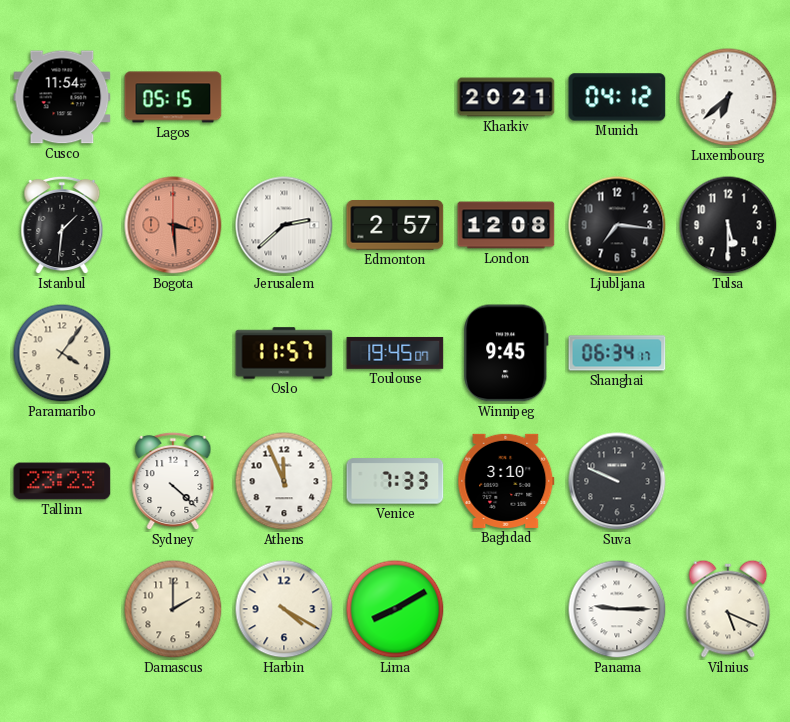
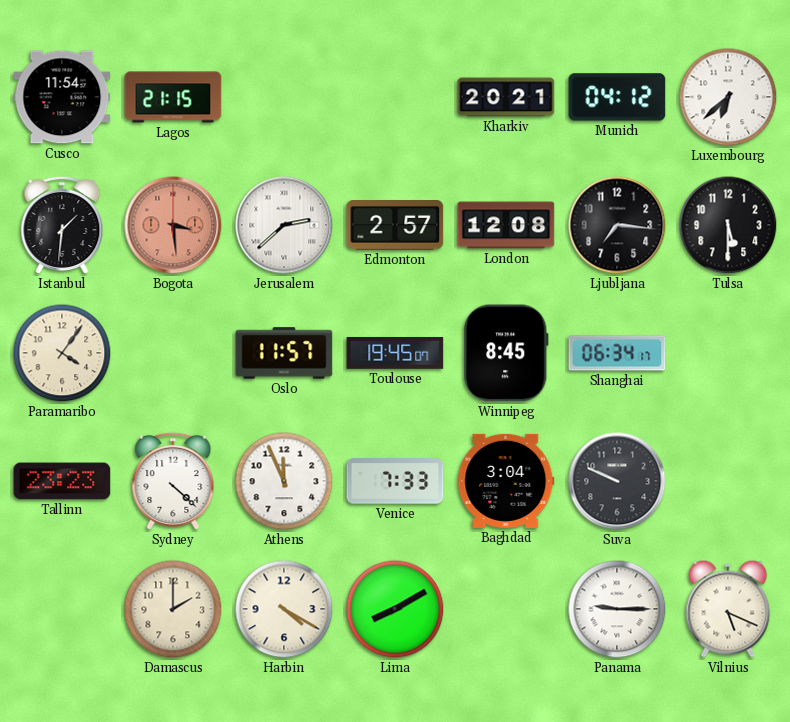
Lagos: 05:15 -> 21:15
Winnipeg: 9:45 -> 8:45
Baghdad: 3:10 -> 3:04
